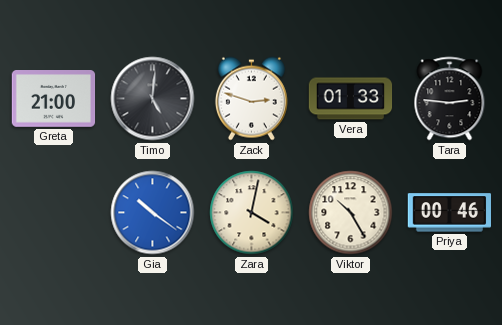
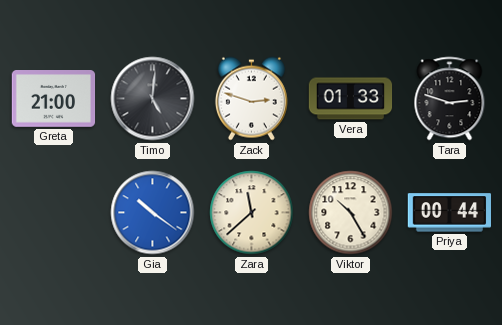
Tara: 2:46 -> 2:48
Zara: 4:02 -> 11:38
Priya: 00:46 -> 00:44
